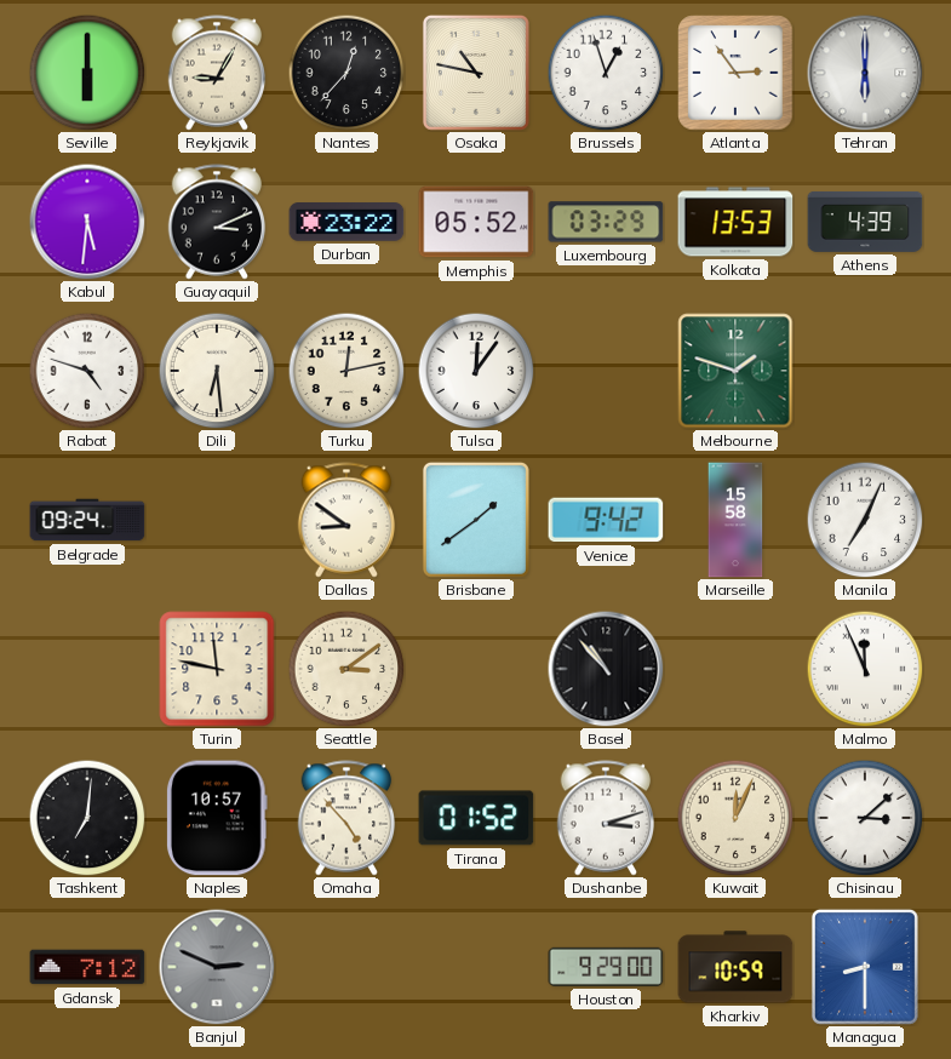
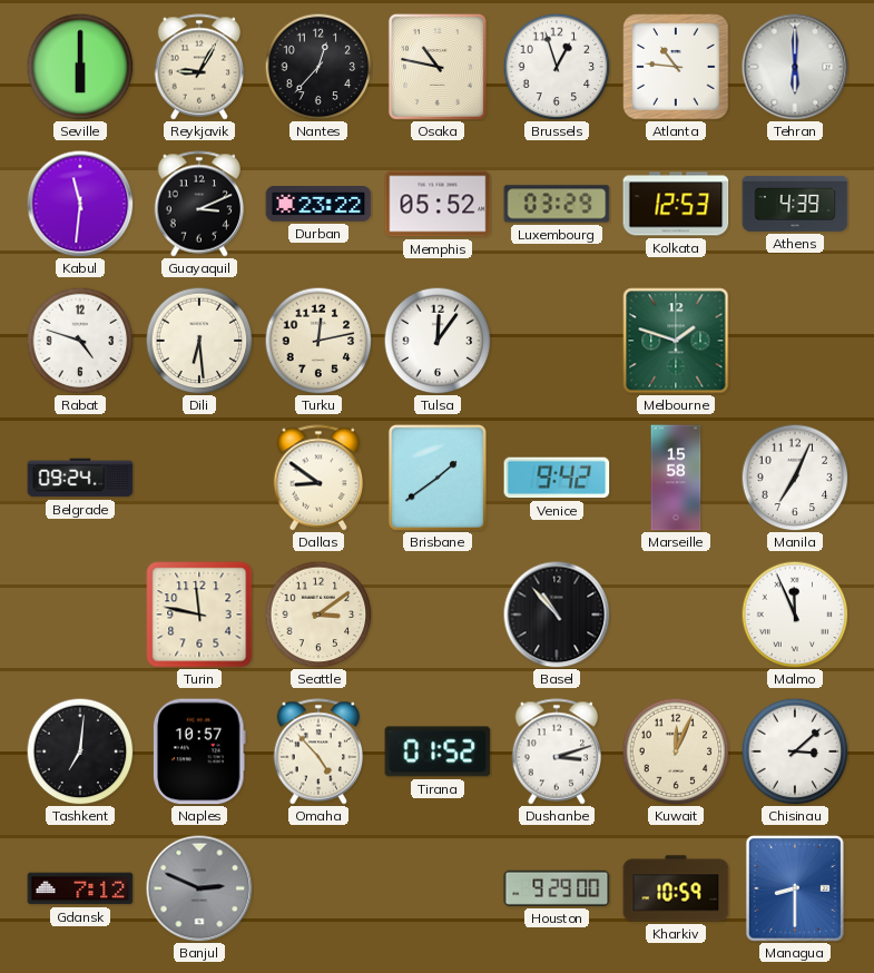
Atlanta: 2:54 -> 10:46
Kabul: 5:31 -> 11:31
Kolkata: 13:53 -> 12:53
